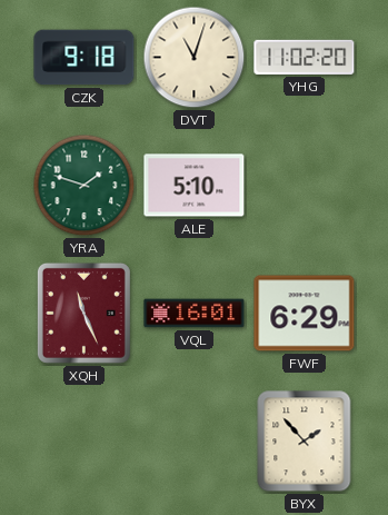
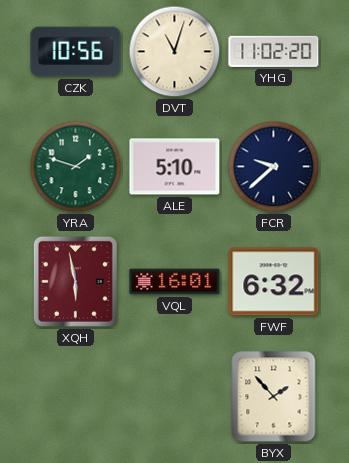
CZK: 9:18 -> 10:56
FCR: none -> 9:38
XQH: 11:26 -> 5:58
FWF: 6:29 -> 6:32
